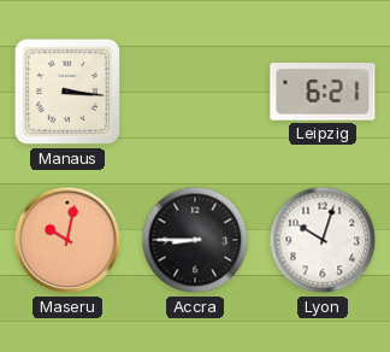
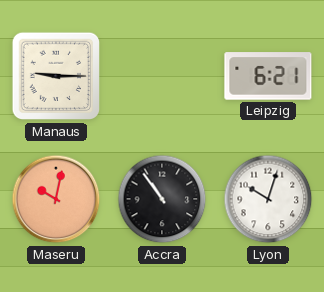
Manaus: 3:16 -> 9:15
Accra: 8:45 -> 10:54
